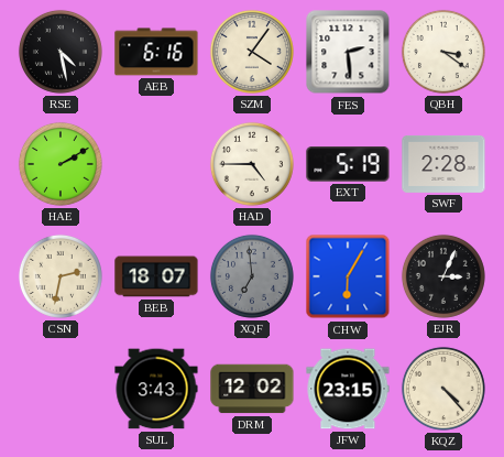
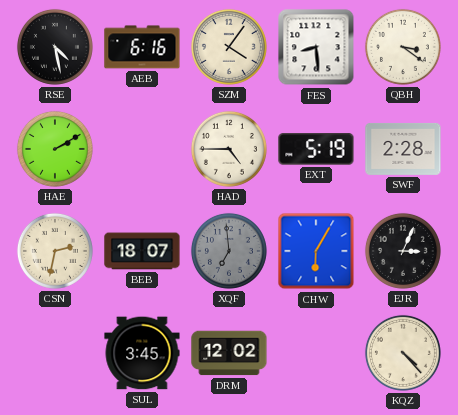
FES: 2:29 -> 8:29
SUL: 3:43 -> 3:45
JFW: 23:15 -> none
